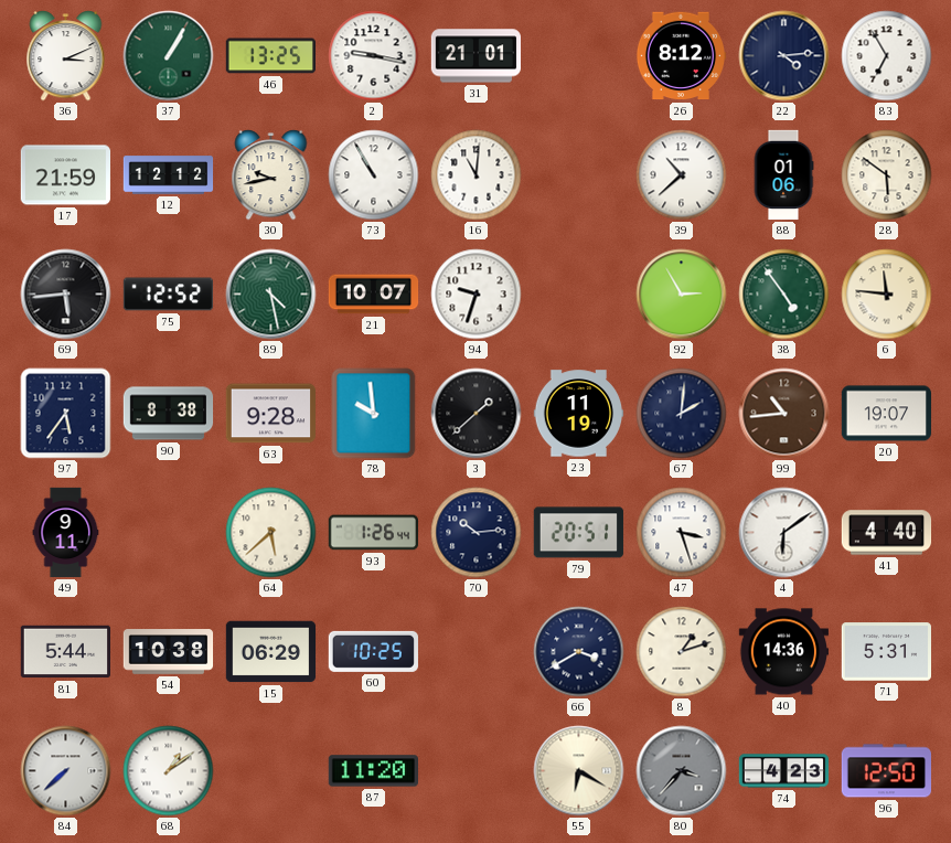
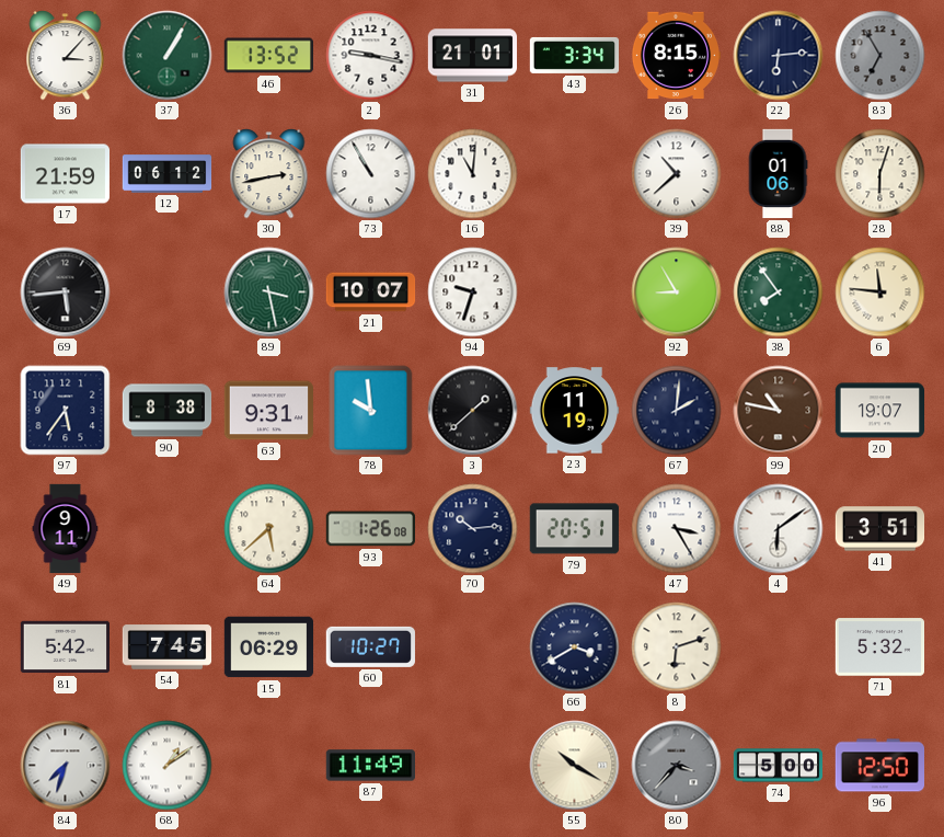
36: 3:11 -> 3:07
46: 13:25 -> 13:52
43: none -> 3:34
26: 8:12 -> 8:15
22: 4:14 -> 6:14
83 dial: white -> grey
12: 12:12 -> 06:12
30: 9:43 -> 2:43
28: 5:51 -> 6:03
75: 12:52 -> none
89: 4:28 -> 3:28
92: 2:55 -> 8:55
38: 4:54 -> 7:54
63: 9:28 -> 9:31
99: 10:44 -> 10:47
93: 1:26:44 -> 1:26:08
47: 3:27 -> 3:25
41: 4:40 -> 3:51
81: 5:44 -> 5:42
54: 10:38 -> 7:45
60: 10:25 -> 10:27
8: 1:12 -> 6:12
40: 14:36 -> none
71: 5:31 -> 5:32
84: 7:38 -> 7:33
87: 11:20 -> 11:49
55: 6:20 -> 10:20
74: 4:23 -> 5:00
